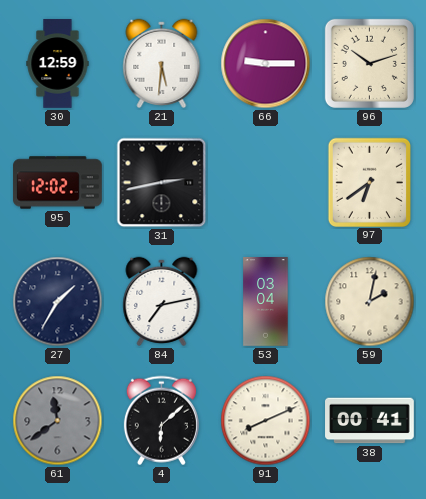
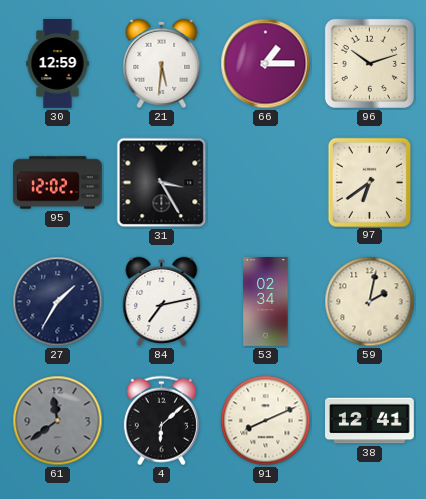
66: 9:15 -> 1:15
31: 2:43 -> 3:25
53: 03:04 -> 02:34
38: 00:41 -> 12:41
